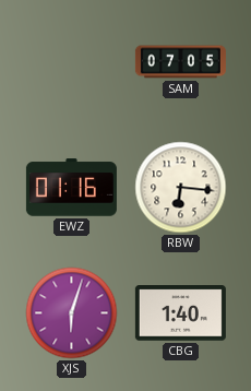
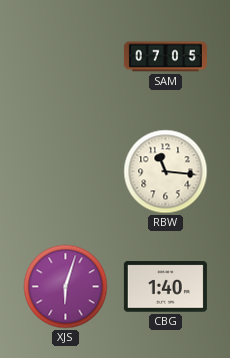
EWZ: 01:16 -> none
RBW: 6:16 -> 11:16
